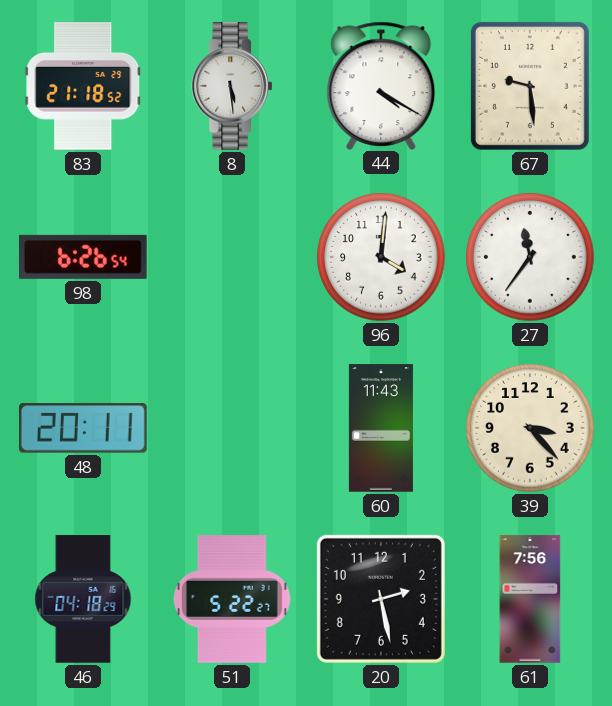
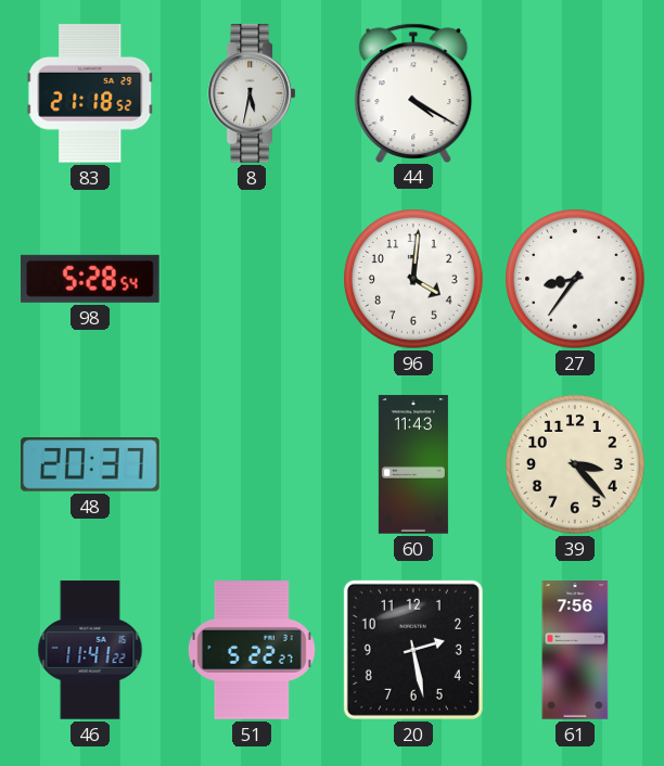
8: 5:29 -> 5:32
67: 9:29 -> none
98: 6:26 -> 5:28
27: 11:36 -> 8:36
48: 20:11 -> 20:37
46: 04:18 -> 11:41
